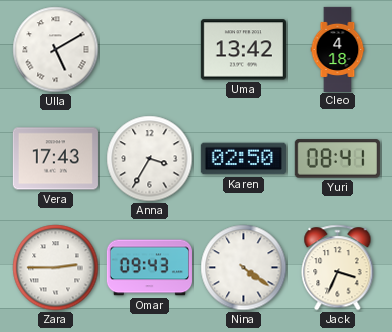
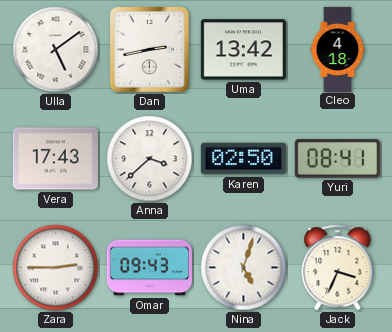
Ulla: 5:10 -> 5:09
Dan: none -> 2:43
Anna: 3:35 -> 3:38
Nina: 4:21 -> 5:03
